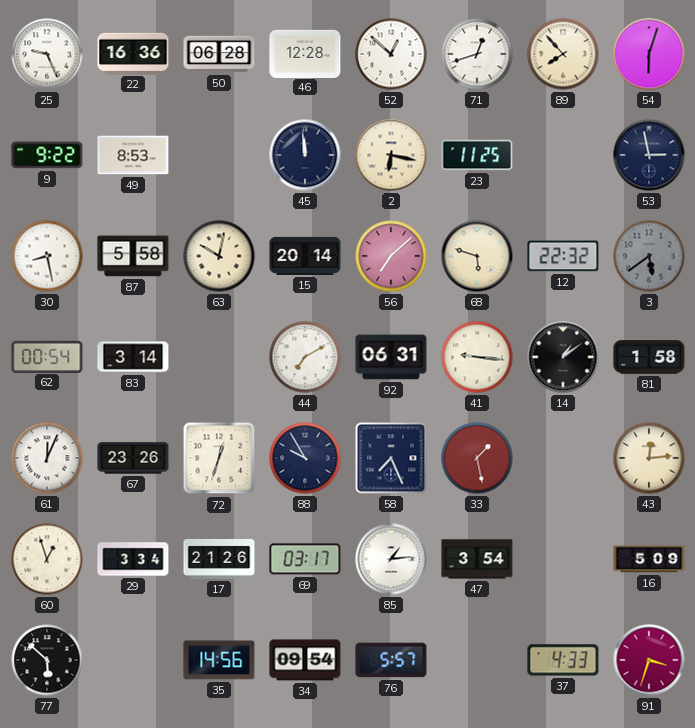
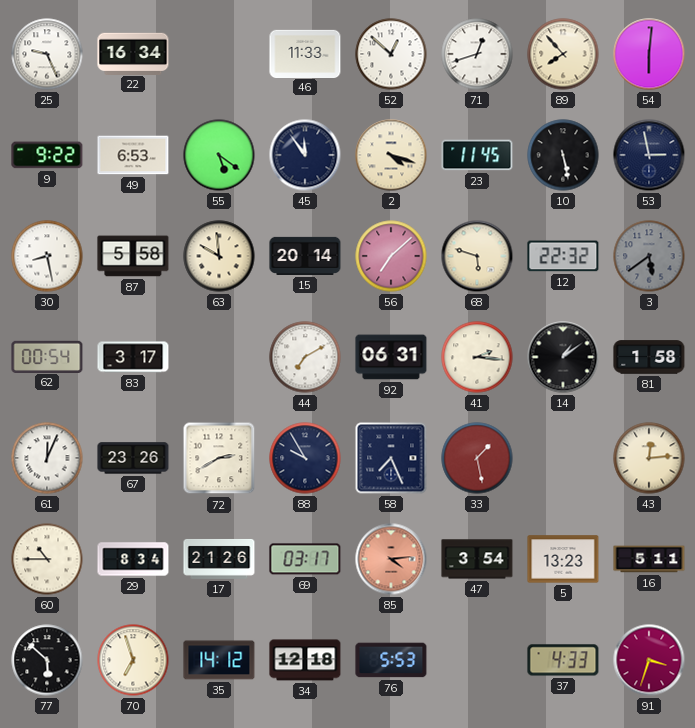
22: 16:36 -> 16:34
50: 06:28 -> none
46: 12:28 -> 11:33
54: 6:03 -> 6:01
49: 8:53 -> 6:53
55: none -> 5:21
45: 11:59 -> 11:54
2: 6:17 -> 4:18
23: 11:25 -> 11:45
10: none -> 5:28
63: 10:02 -> 9:59
83: 3:14 -> 3:17
41: 9:16 -> 2:16
72: 12:33 -> 2:40
60: 12:57 -> 10:45
29: 3:34 -> 8:34
85: 1:14 -> 4:14
85 dial: white -> salmon
5: none -> 13:23
16: 5:09 -> 5:11
70: none -> 6:57
35: 14:56 -> 14:12
34: 09:54 -> 12:18
76: 5:57 -> 5:53
